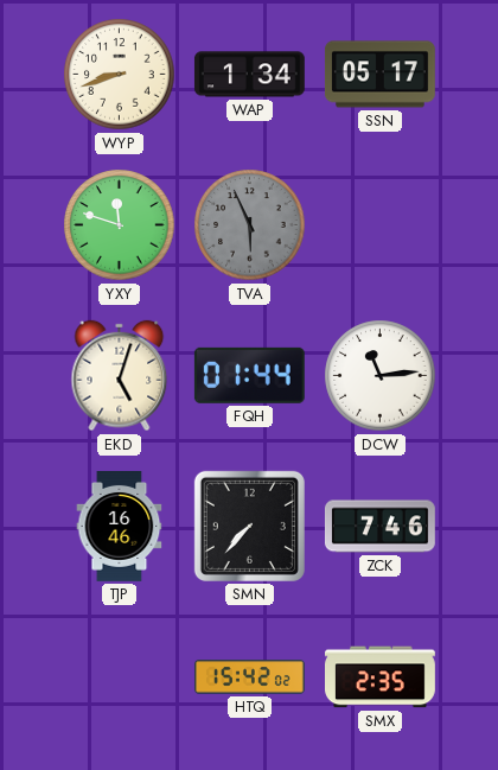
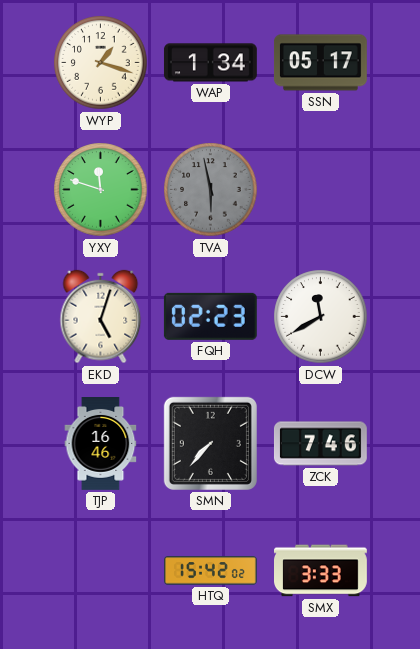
WYP: 8:42 -> 1:18
TVA: 5:56 -> 5:58
FQH: 01:44 -> 02:23
DCW: 11:14 -> 11:40
SMX: 2:35 -> 3:33
